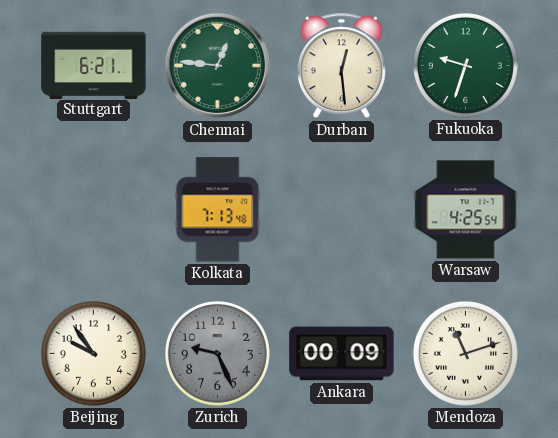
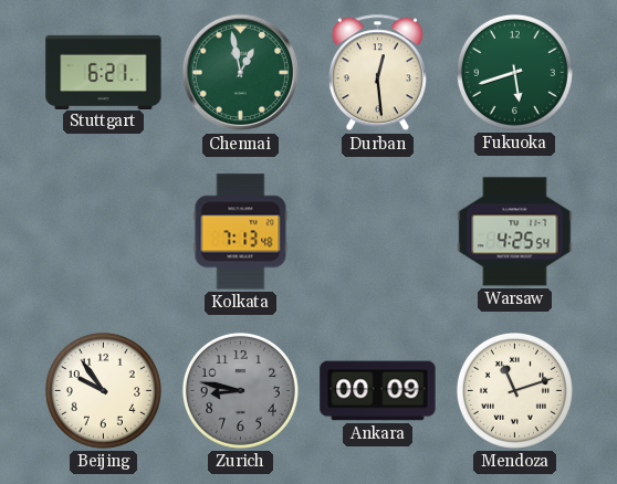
Chennai: 12:46 -> 12:58
Fukuoka: 9:33 -> 5:42
Zurich: 9:26 -> 8:47
